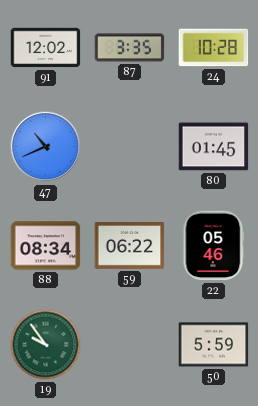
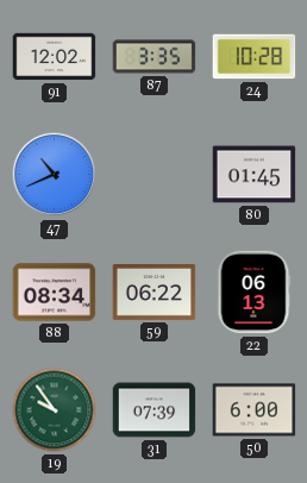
22: 05:46 -> 06:13
31: none -> 07:39
50: 5:59 -> 6:00
